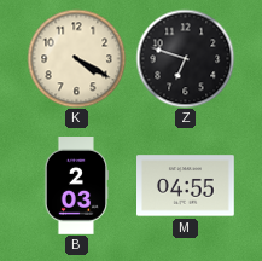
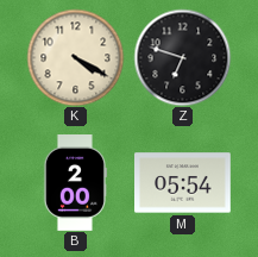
B: 2:03 -> 2:00
M: 04:55 -> 05:54
